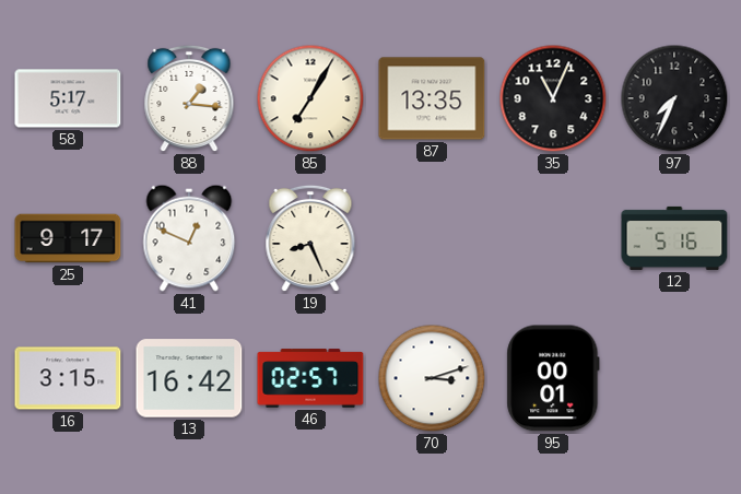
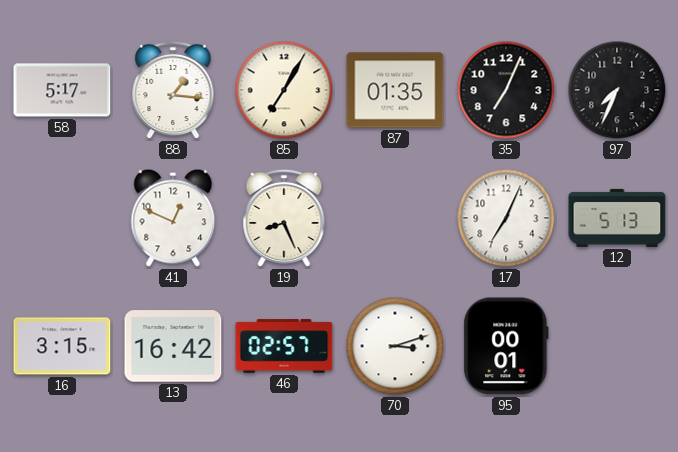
87: 13:35 -> 01:35
35: 11:04 -> 7:04
25: 9:17 -> none
17: none -> 7:04
12: 5:16 -> 5:13
